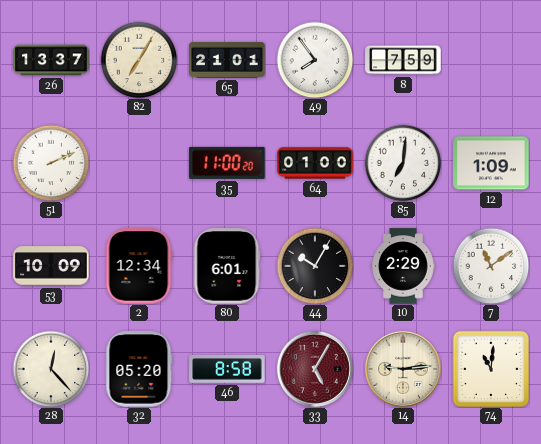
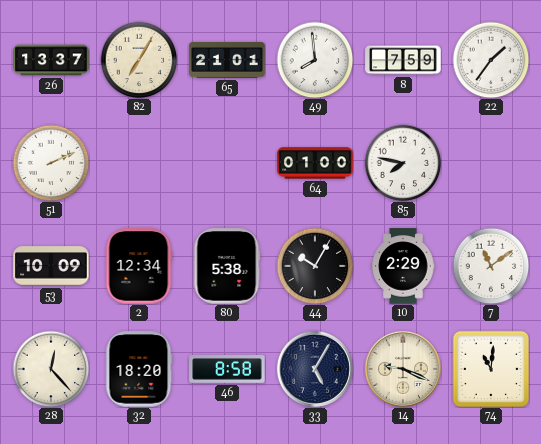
49: 7:54 -> 7:59
22: none -> 1:36
35: 11:00 -> none
85: 7:01 -> 7:47
12: 1:09 -> none
80: 6:01 -> 5:38
32: 05:20 -> 18:20
33 dial: burgundy -> navy
14: 9:14 -> 9:19
